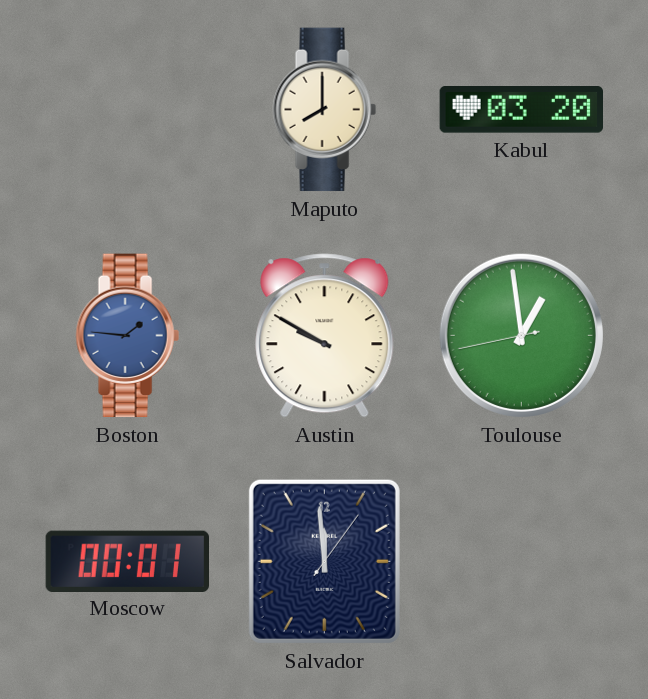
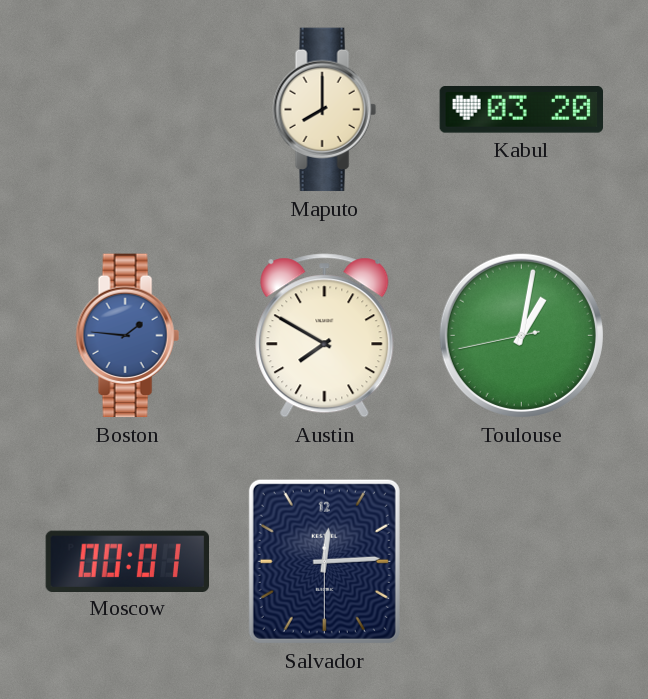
Austin: 9:50 -> 7:50
Toulouse: 12:58 -> 1:01
Salvador: 11:59 -> 12:14
